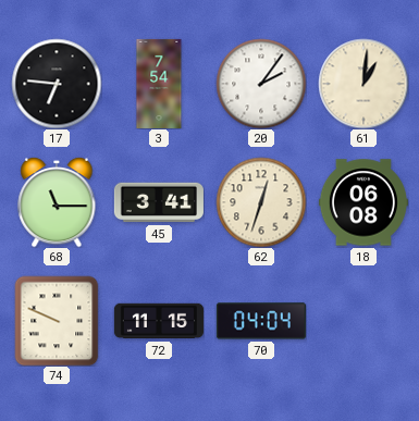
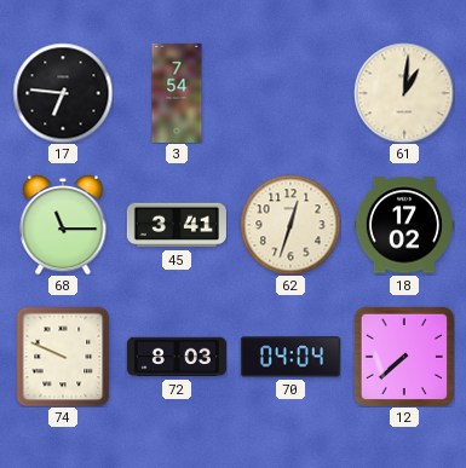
20: 2:06 -> none
18: 06:08 -> 17:02
72: 11:15 -> 8:03
12: none -> 7:38
